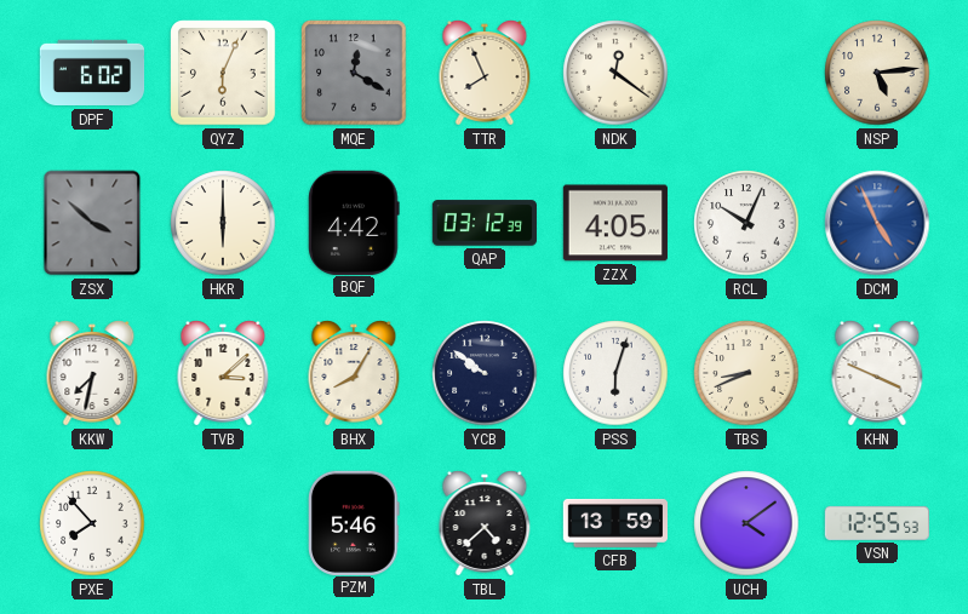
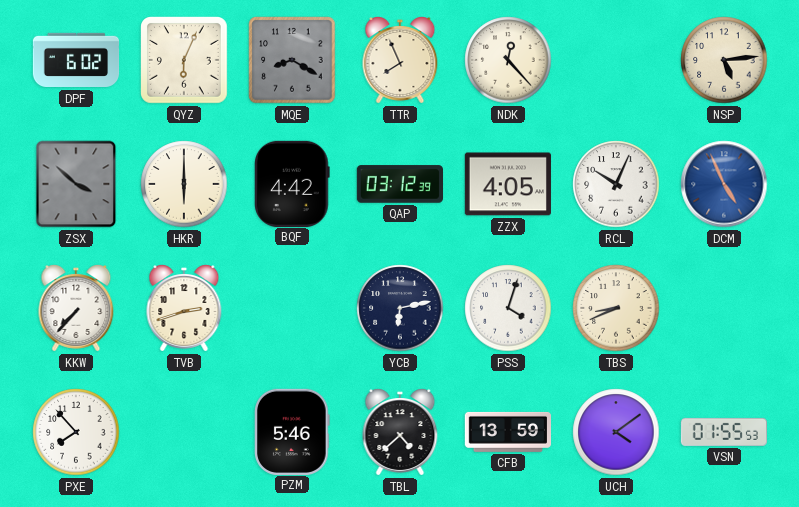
MQE: 12:20 -> 8:20
NDK: 12:21 -> 12:23
KKW: 7:32 -> 7:37
TVB: 3:08 -> 2:42
BHX: 8:05 -> none
YCB: 9:51 -> 6:13
PSS: 6:03 -> 4:03
KHN: 3:49 -> none
VSN: 12:55 -> 01:55
